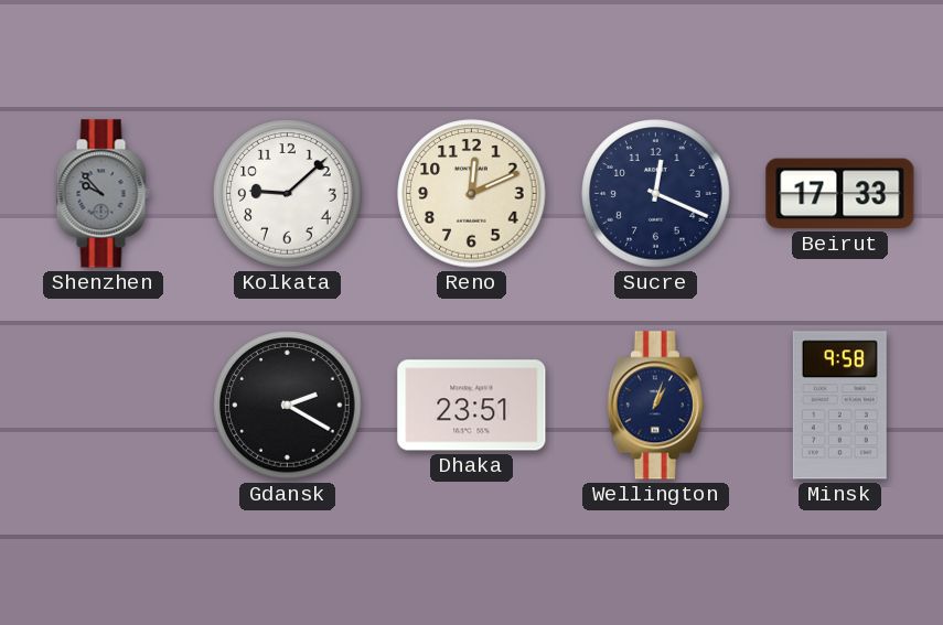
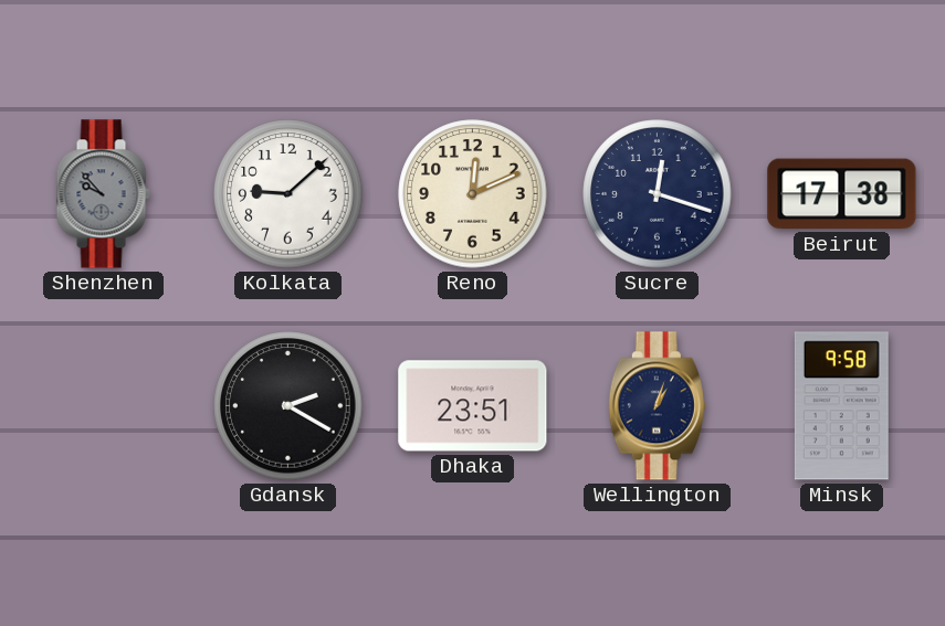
Sucre: 12:19 -> 12:18
Beirut: 17:33 -> 17:38
